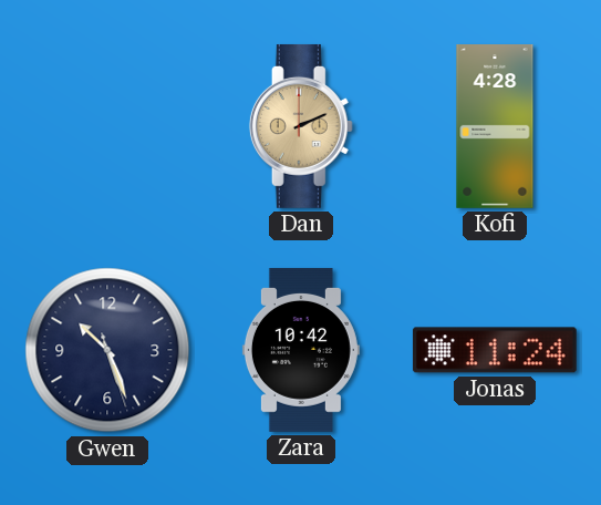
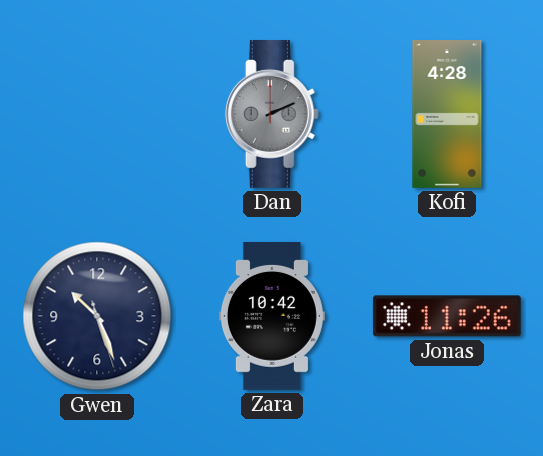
Dan dial: champagne -> grey
Jonas: 11:24 -> 11:26
